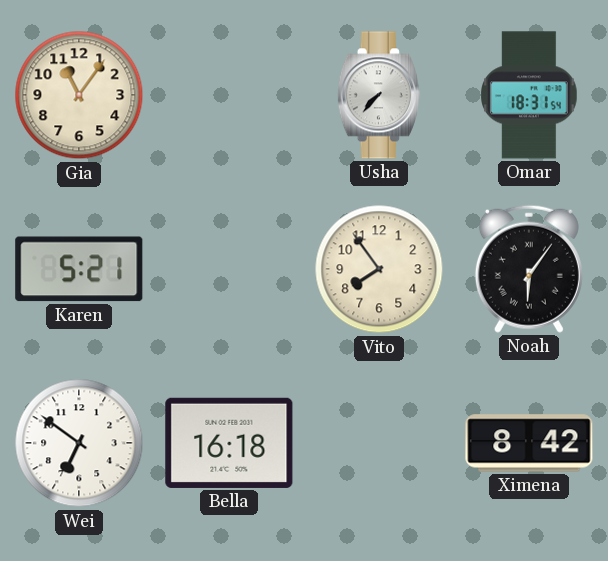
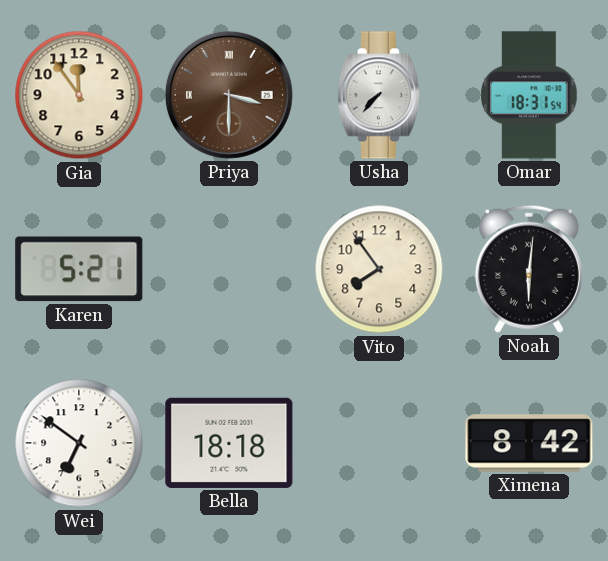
Gia: 11:06 -> 11:54
Priya: none -> 3:30
Noah: 6:06 -> 6:01
Bella: 16:18 -> 18:18
